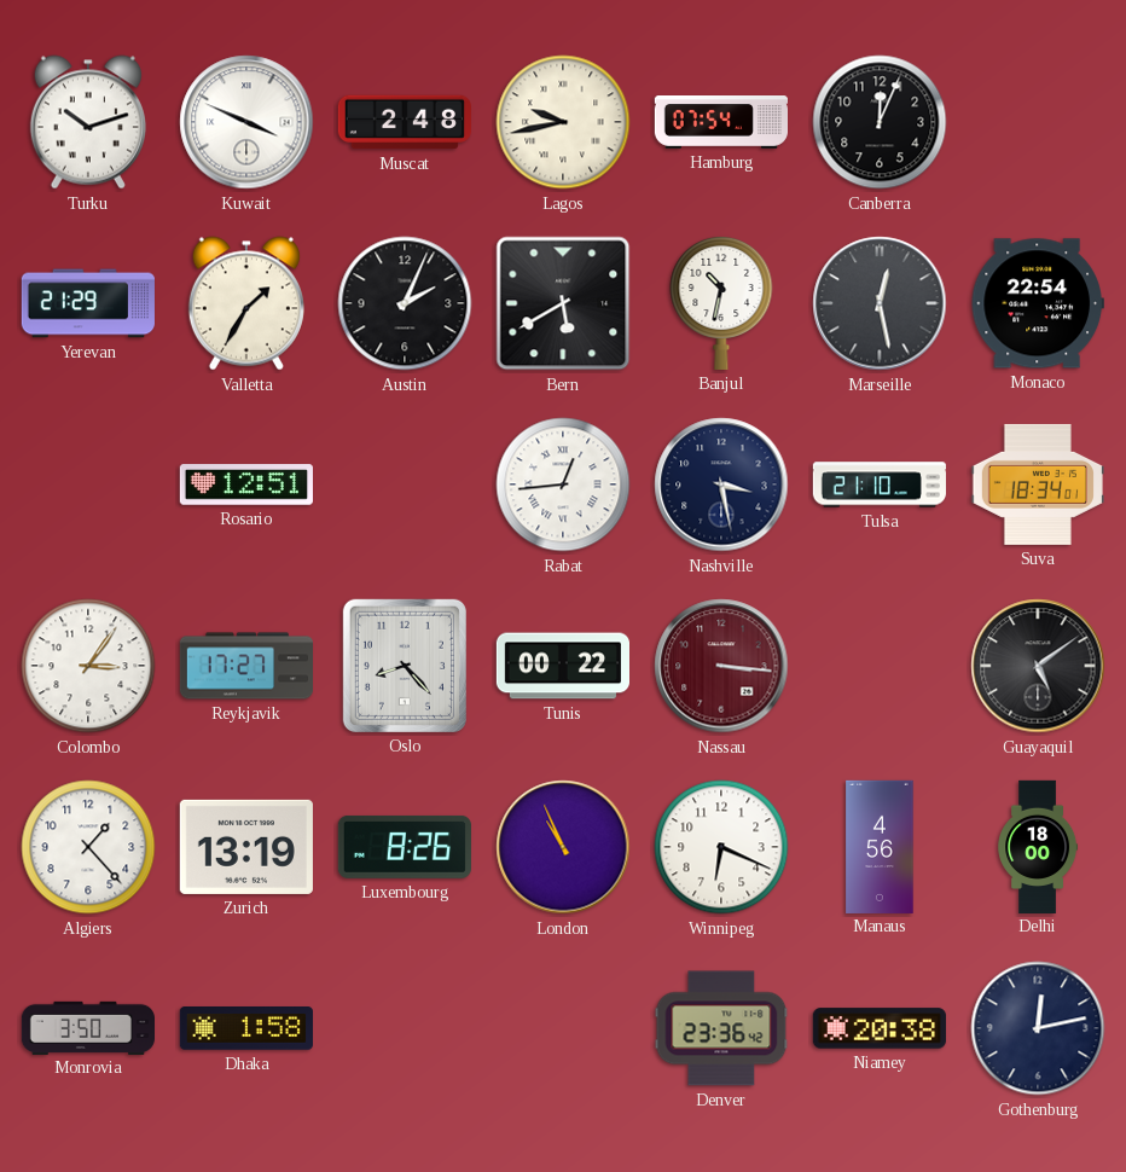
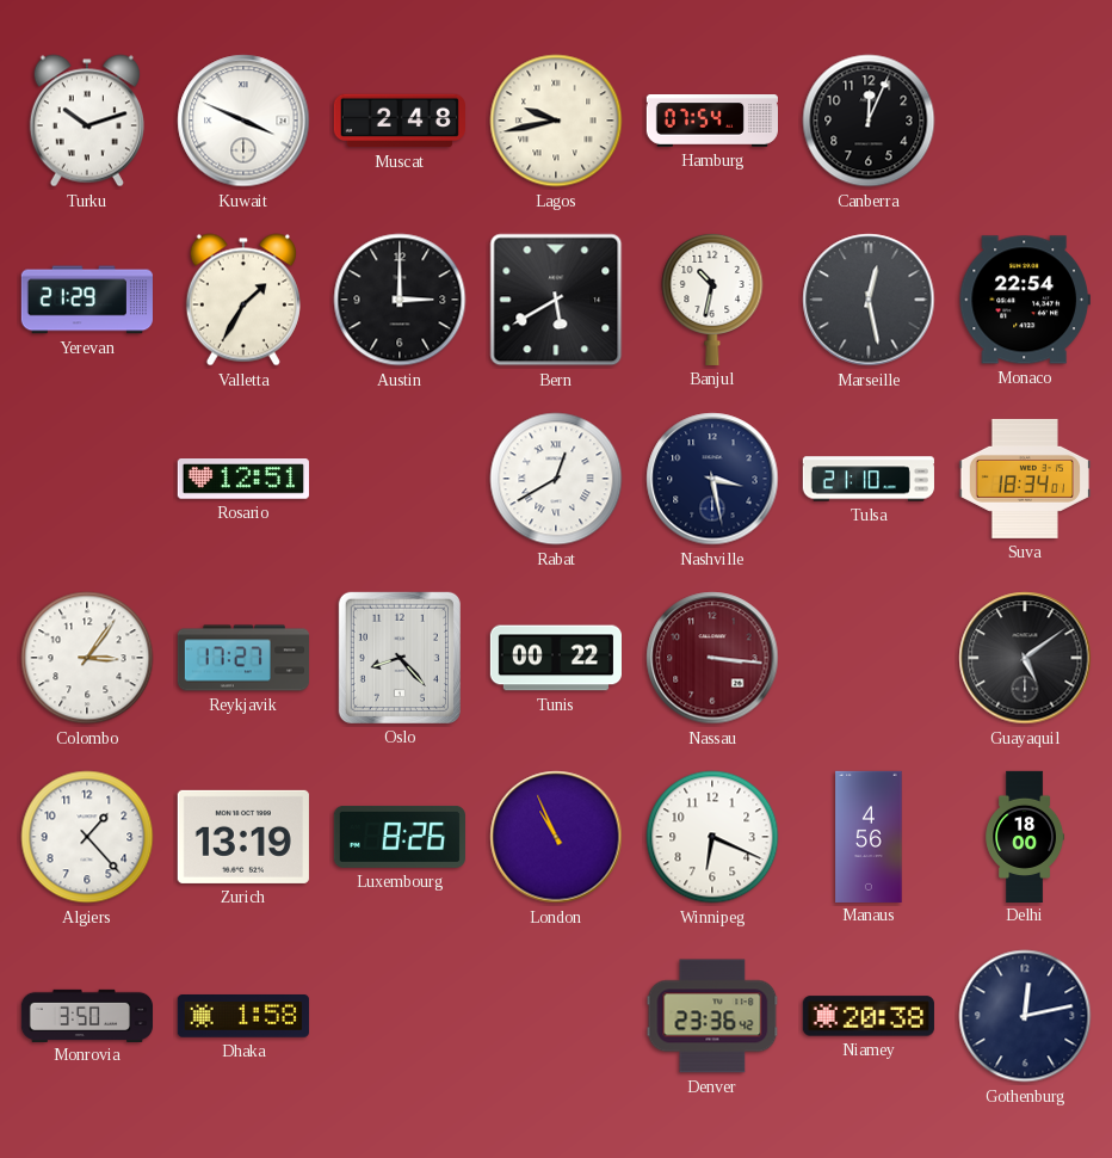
Austin: 2:04 -> 3:00
Rabat: 12:44 -> 12:40
